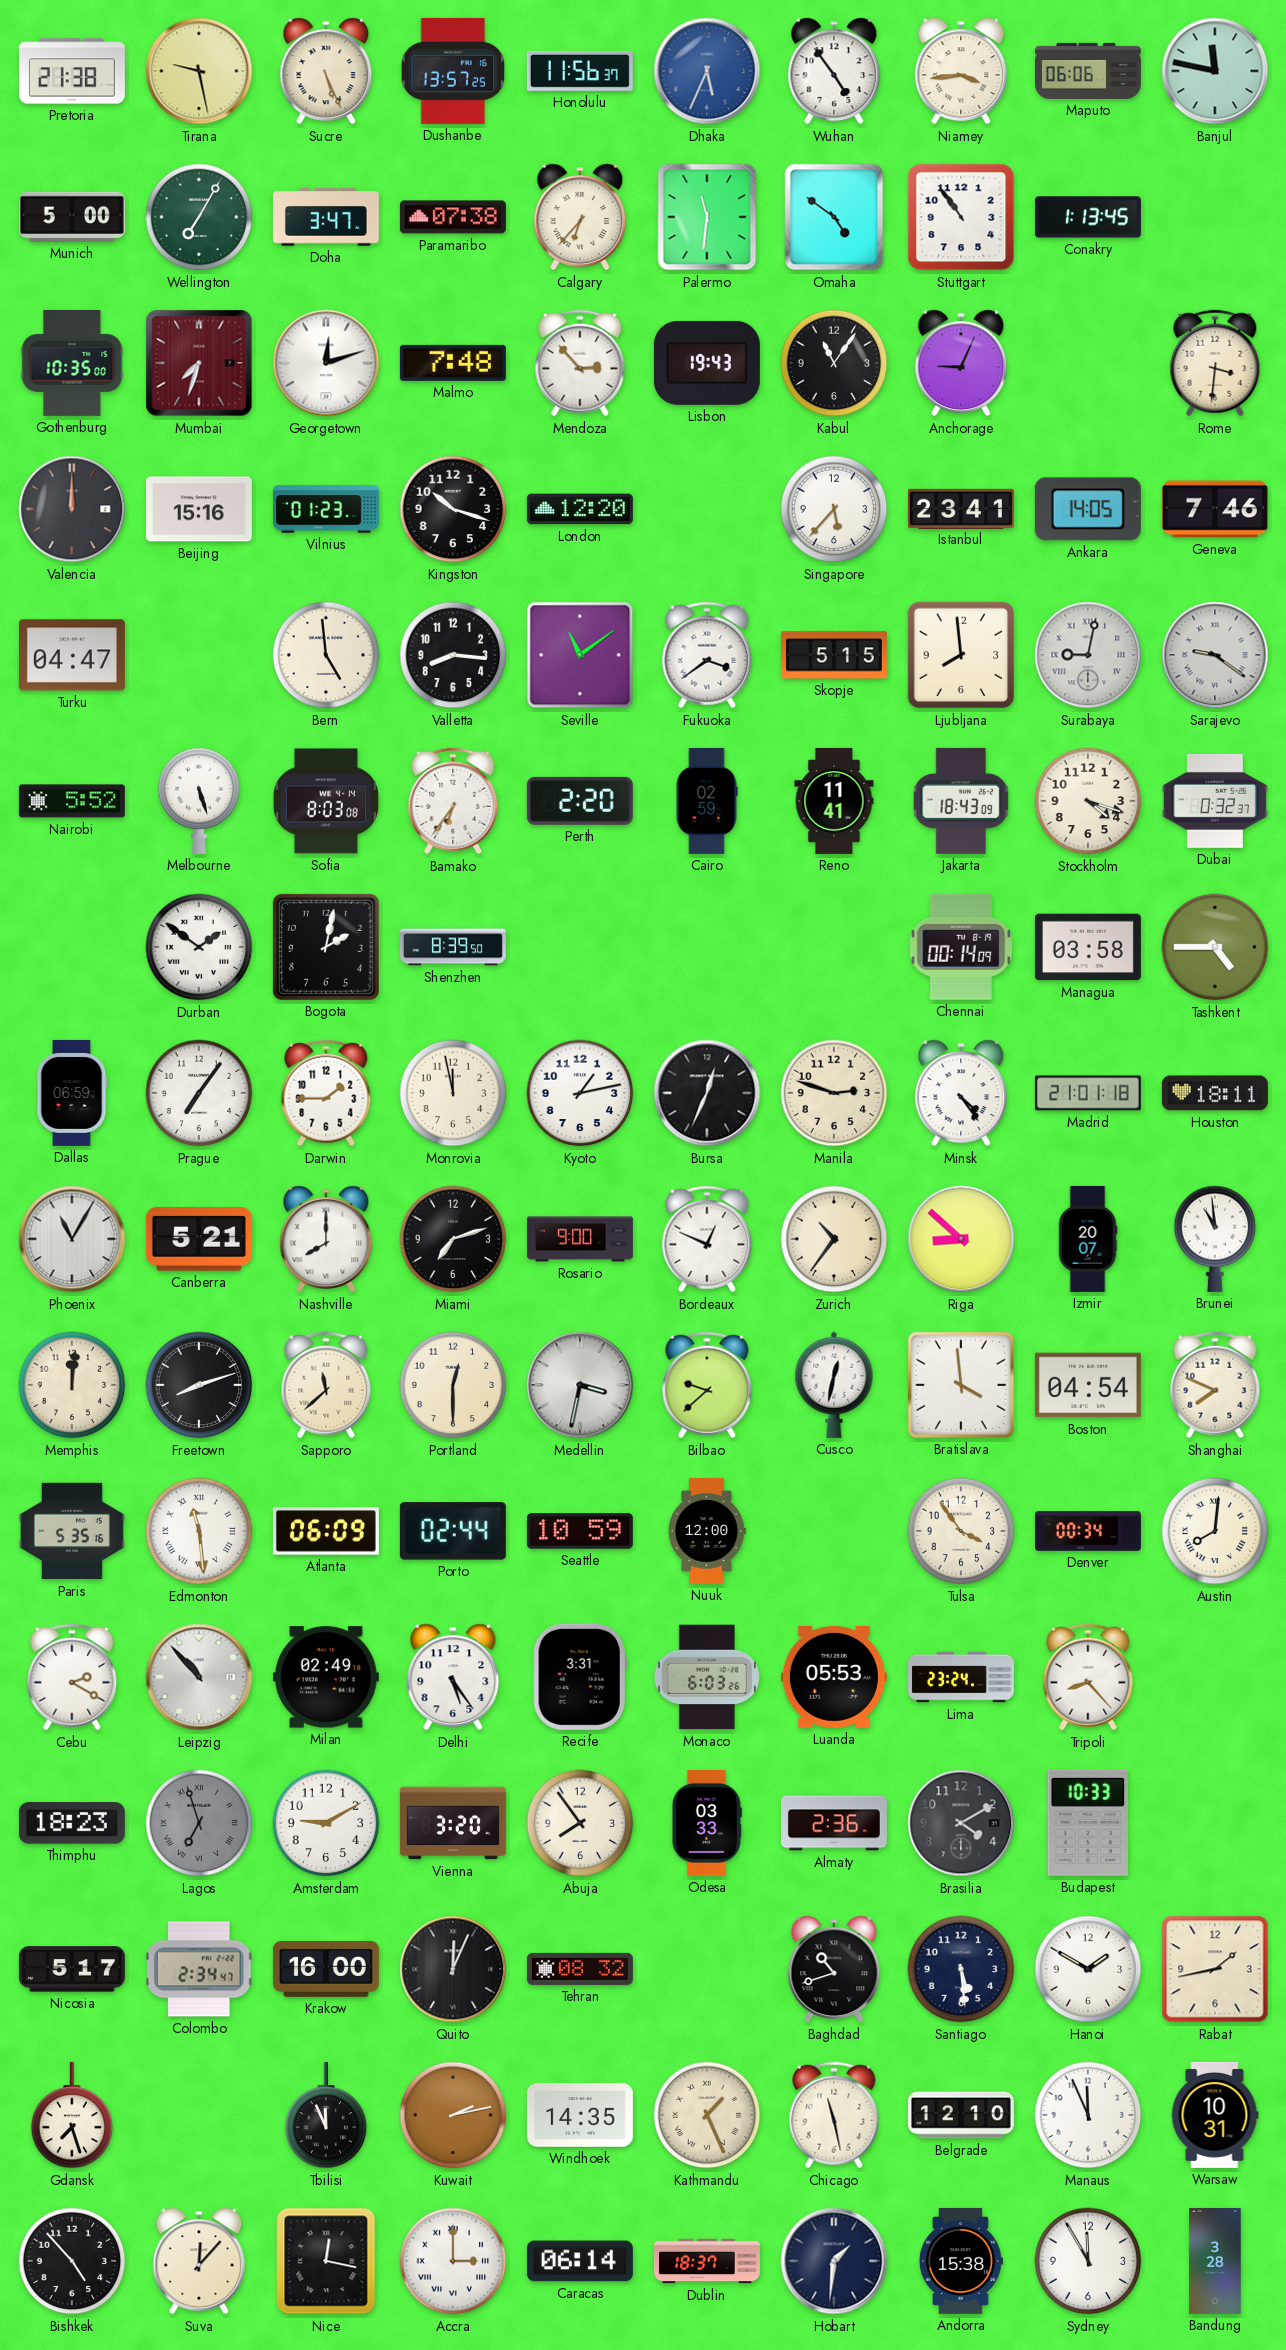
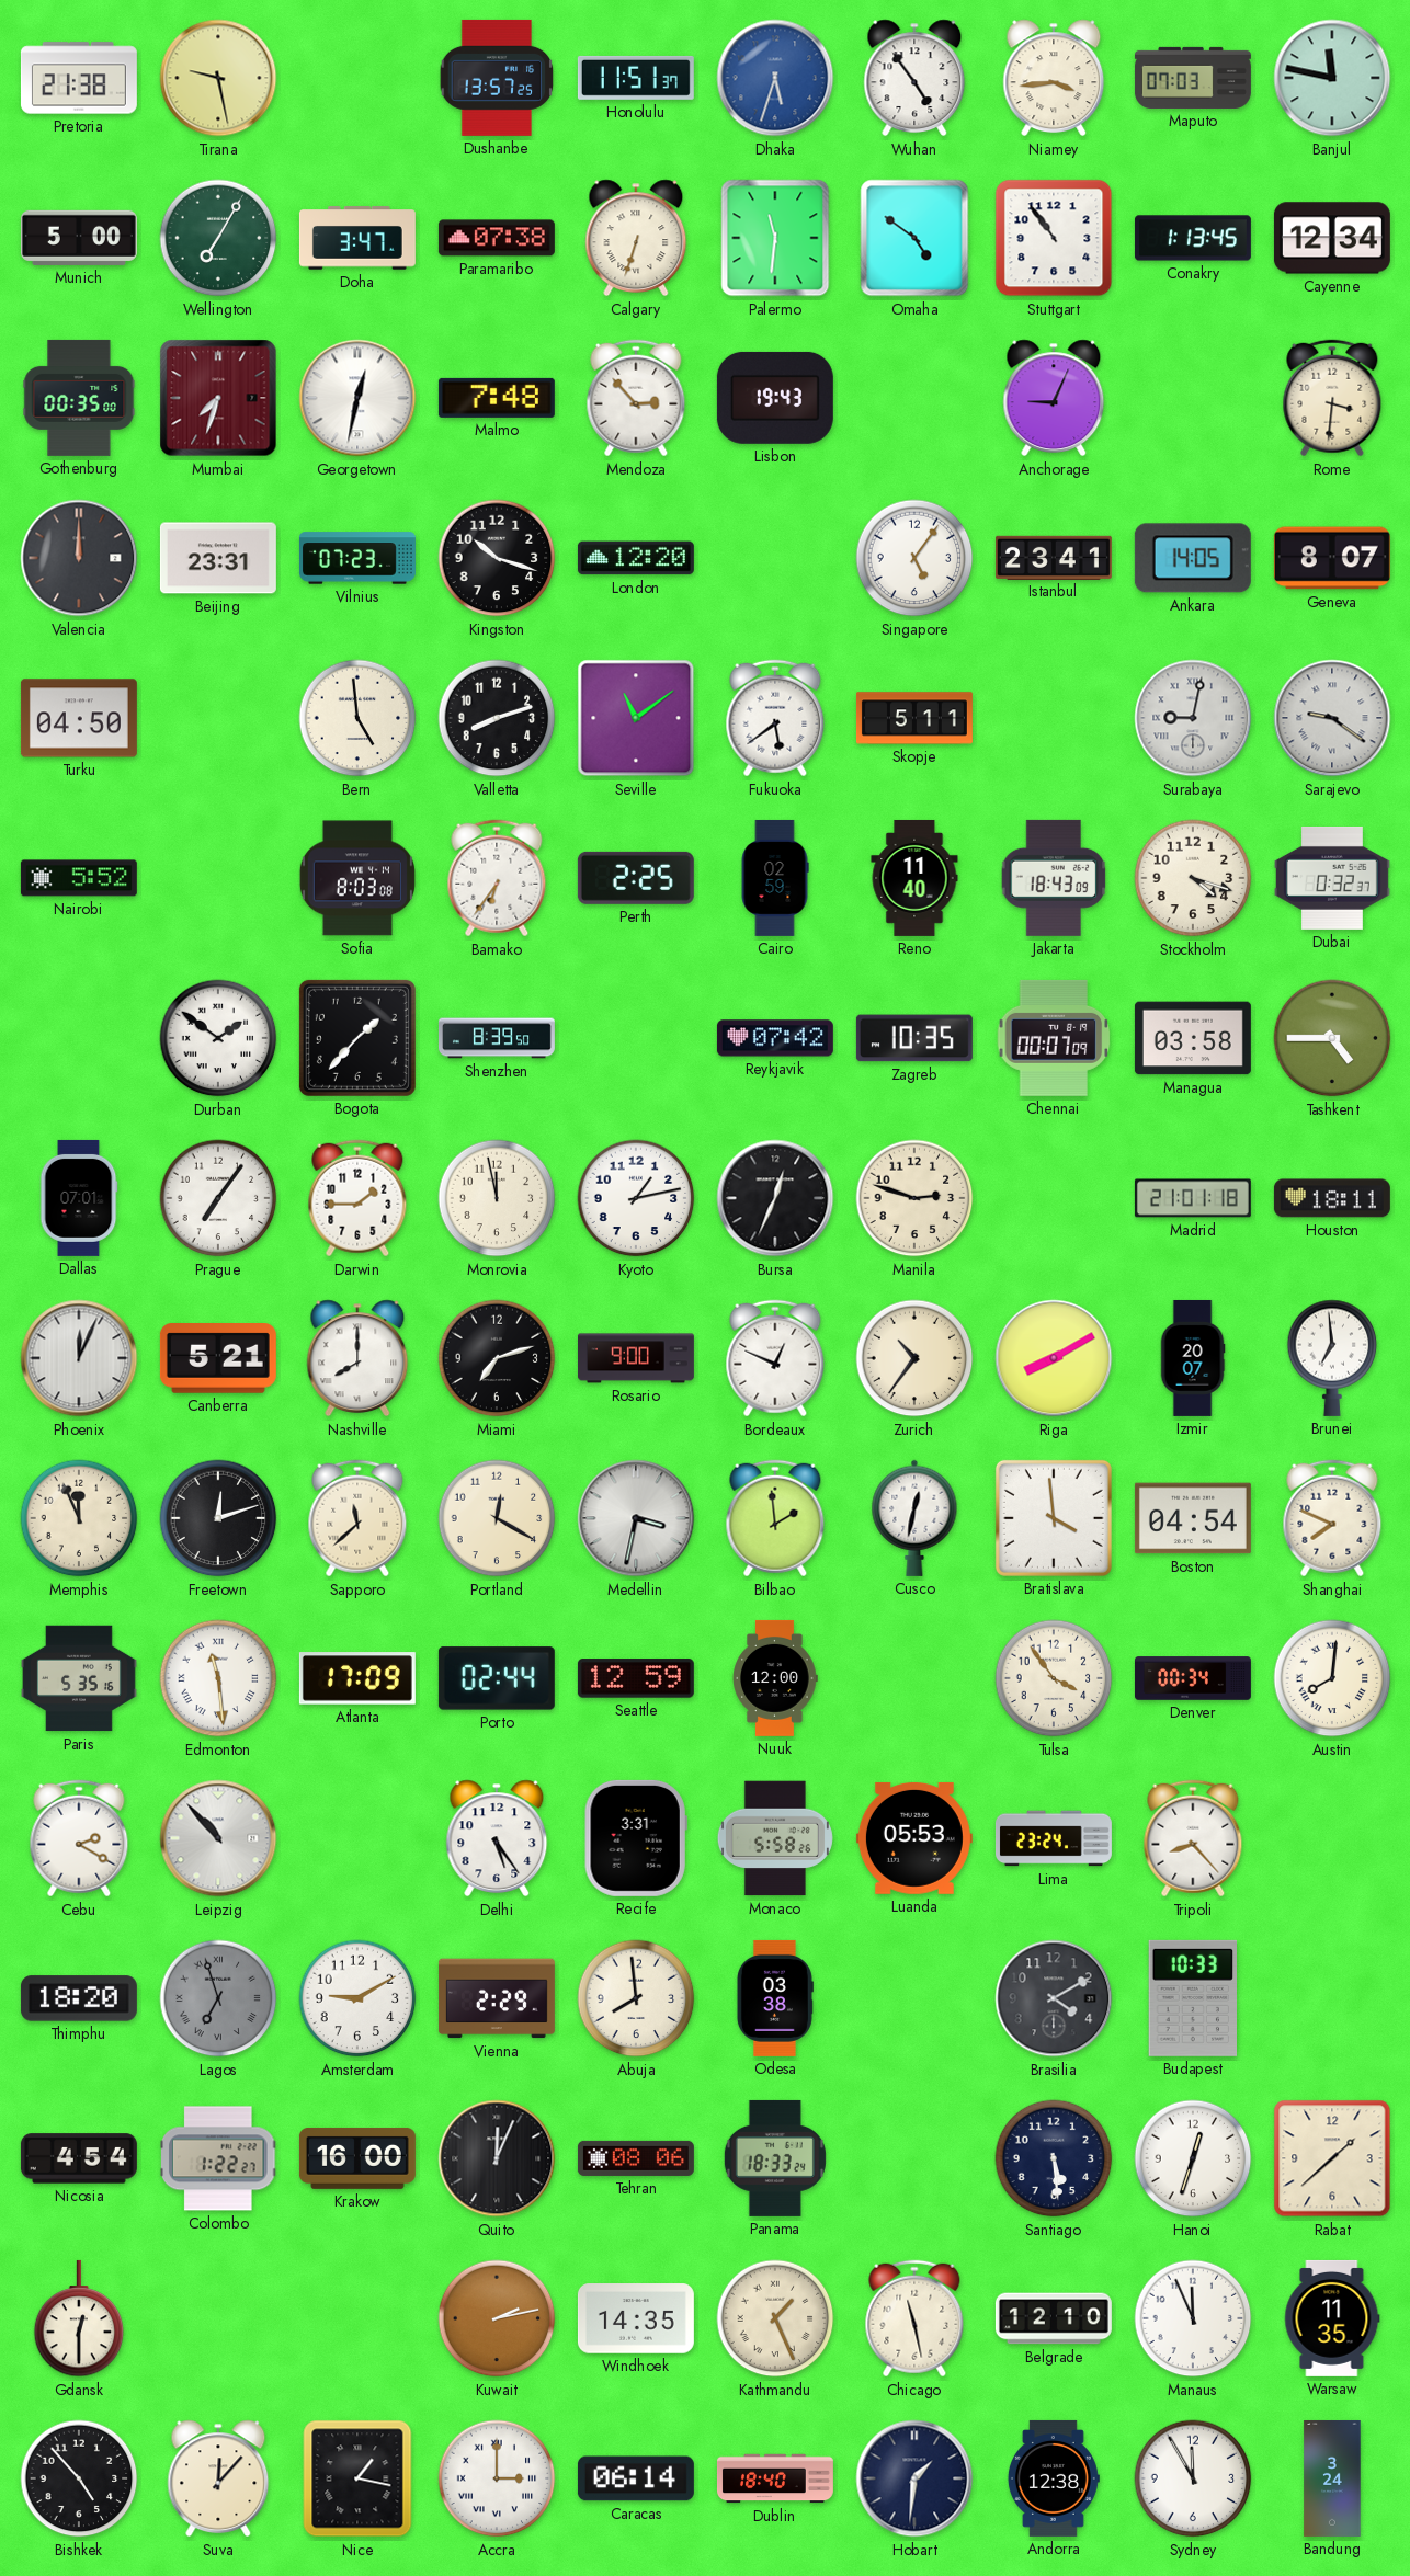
Sucre: 5:26 -> none
Honolulu: 11:56 -> 11:51
Dhaka: 5:34 -> 5:33
Maputo: 06:06 -> 07:03
Calgary: 6:37 -> 6:33
Cayenne: none -> 12:34
Gothenburg: 10:35 -> 00:35
Georgetown: 12:12 -> 12:32
Kabul: 11:06 -> none
Beijing: 15:16 -> 23:31
Vilnius: 01:23 -> 07:23
Singapore: 5:37 -> 5:06
Geneva: 7:46 -> 8:07
Turku: 04:47 -> 04:50
Valletta: 8:16 -> 8:12
Fukuoka: 3:39 -> 5:39
Skopje: 5:15 -> 5:11
Ljubljana: 7:59 -> none
Melbourne: 5:27 -> none
Perth: 2:20 -> 2:25
Reno: 11:41 -> 11:40
Bogota: 2:02 -> 1:37
Reykjavik: none -> 07:42
Zagreb: none -> 10:35
Chennai: 00:14 -> 00:07
Dallas: 06:59 -> 07:01
Minsk: 4:24 -> none
Phoenix: 11:05 -> 12:04
Riga: 8:52 -> 8:10
Brunei: 10:59 -> 6:59
Memphis: 12:01 -> 11:56
Freetown: 8:12 -> 12:12
Portland: 12:30 -> 12:20
Bilbao: 9:38 -> 1:59
Atlanta: 06:09 -> 17:09
Seattle: 10:59 -> 12:59
Milan: 02:49 -> none
Monaco: 6:03 -> 5:58
Thimphu: 18:23 -> 18:20
Vienna: 3:20 -> 2:29
Abuja: 7:54 -> 7:59
Odesa: 03:33 -> 03:38
Almaty: 2:36 -> none
Nicosia: 5:17 -> 4:54
Colombo: 2:34 -> 1:22
Tehran: 08:32 -> 08:06
Panama: none -> 18:33
Baghdad: 10:42 -> none
Hanoi: 1:50 -> 12:33
Rabat: 1:43 -> 1:38
Gdansk: 7:27 -> 12:30
Tbilisi: 11:56 -> none
Warsaw: 10:31 -> 11:35
Nice: 12:17 -> 1:17
Dublin: 18:37 -> 18:40
Andorra: 15:38 -> 12:38
Bandung: 3:28 -> 3:24
